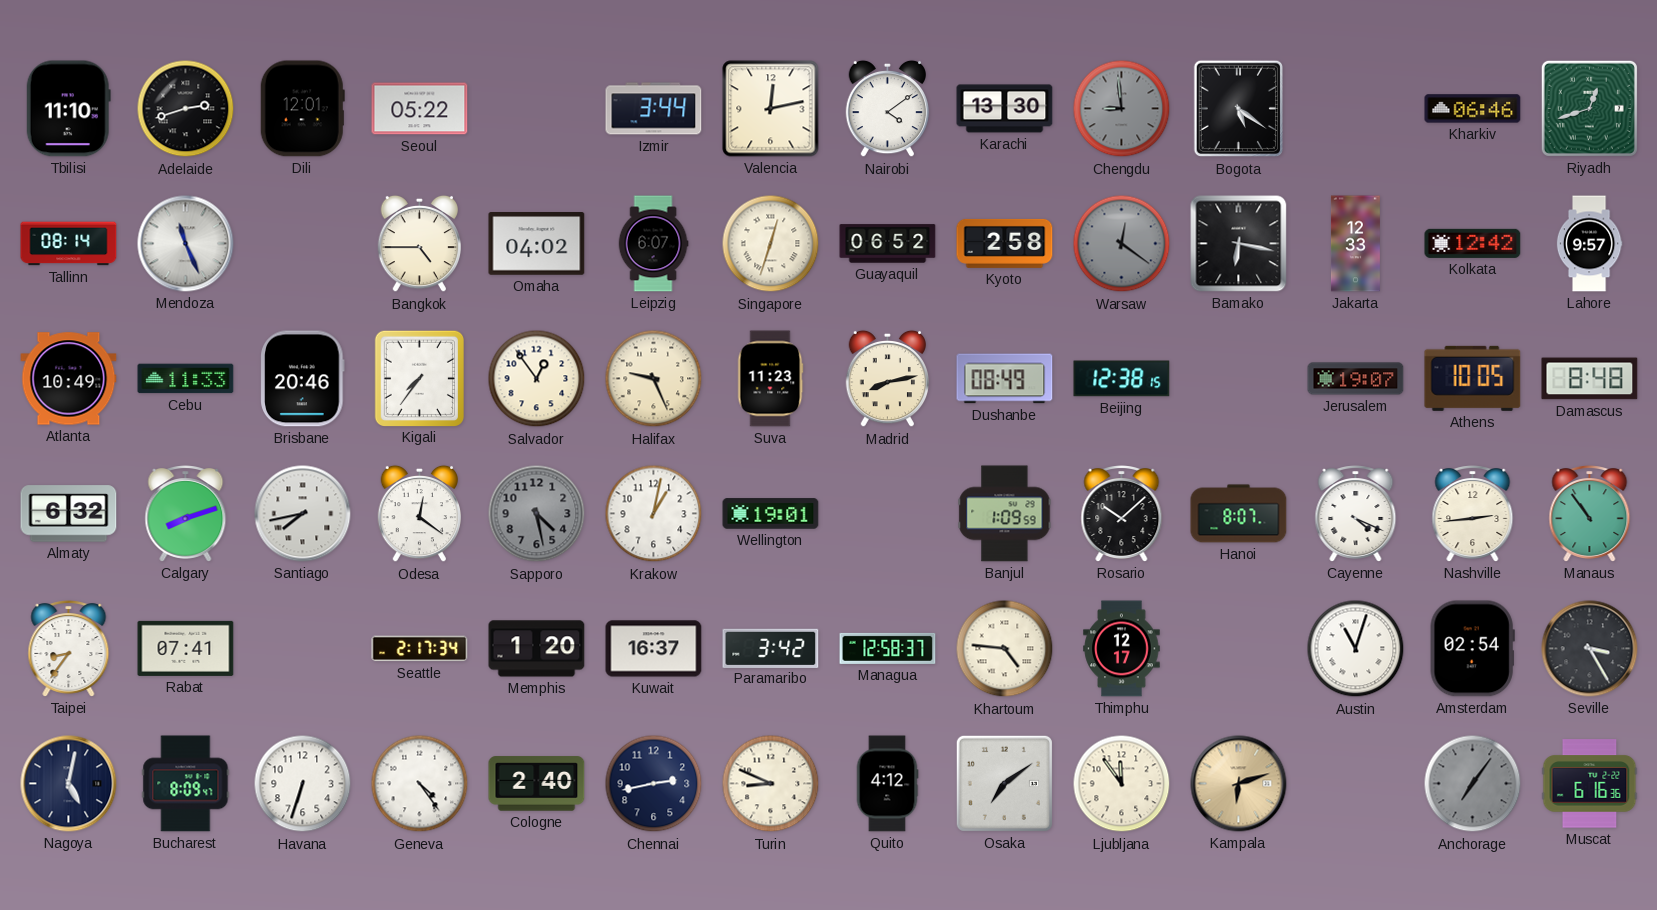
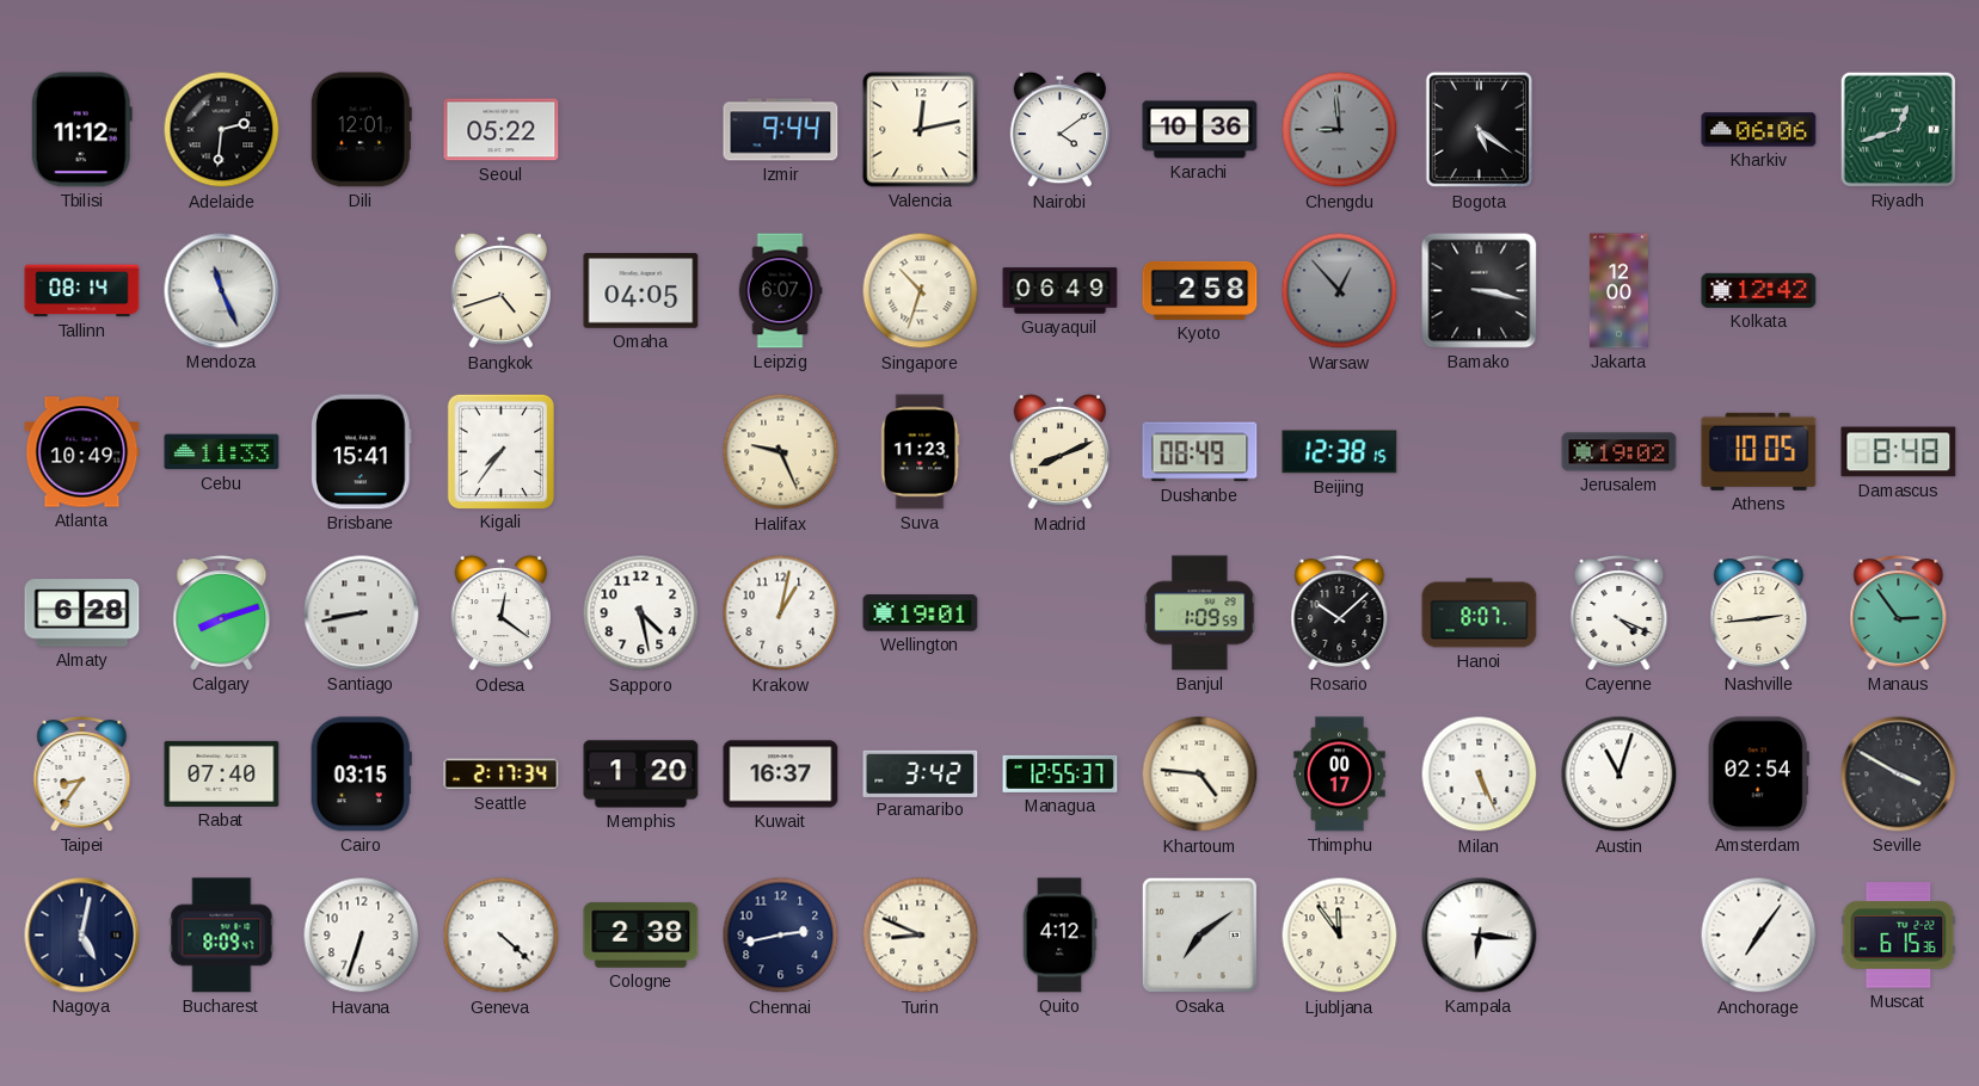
Tbilisi: 11:10 -> 11:12
Adelaide: 2:42 -> 2:31
Izmir: 3:44 -> 9:44
Karachi: 13:30 -> 10:36
Kharkiv: 06:46 -> 06:06
Bangkok: 4:45 -> 4:42
Omaha: 04:02 -> 04:05
Singapore: 12:33 -> 10:33
Guayaquil: 06:52 -> 06:49
Warsaw: 12:21 -> 12:53
Bamako: 6:17 -> 3:17
Jakarta: 12:33 -> 12:00
Lahore: 9:57 -> none
Brisbane: 20:46 -> 15:41
Salvador: 12:54 -> none
Madrid: 8:13 -> 8:11
Jerusalem: 19:07 -> 19:02
Almaty: 6:32 -> 6:28
Santiago: 7:43 -> 8:43
Sapporo dial: grey -> white
Manaus: 10:54 -> 2:54
Rabat: 07:41 -> 07:40
Cairo: none -> 03:15
Managua: 12:58 -> 12:55
Thimphu: 12:17 -> 00:17
Milan: none -> 5:26
Seville: 3:25 -> 3:50
Geneva: 4:24 -> 4:22
Cologne: 2:40 -> 2:38
Kampala: 6:12 -> 6:16
Kampala dial: champagne -> white
Anchorage dial: grey -> white
Muscat: 6:16 -> 6:15
